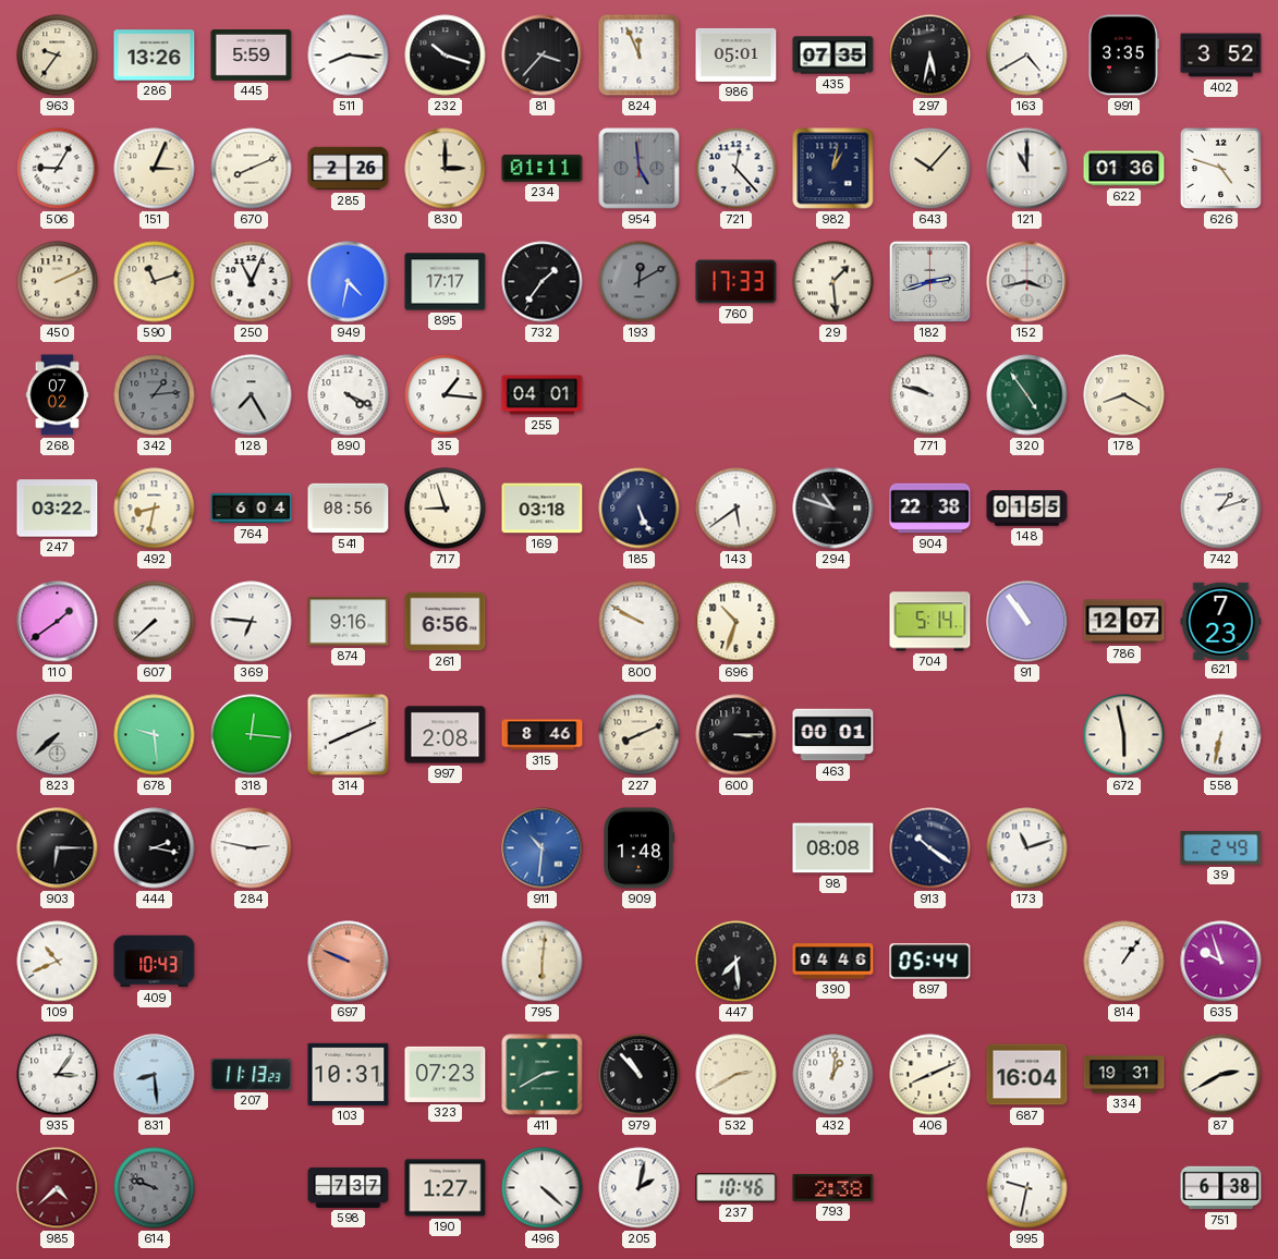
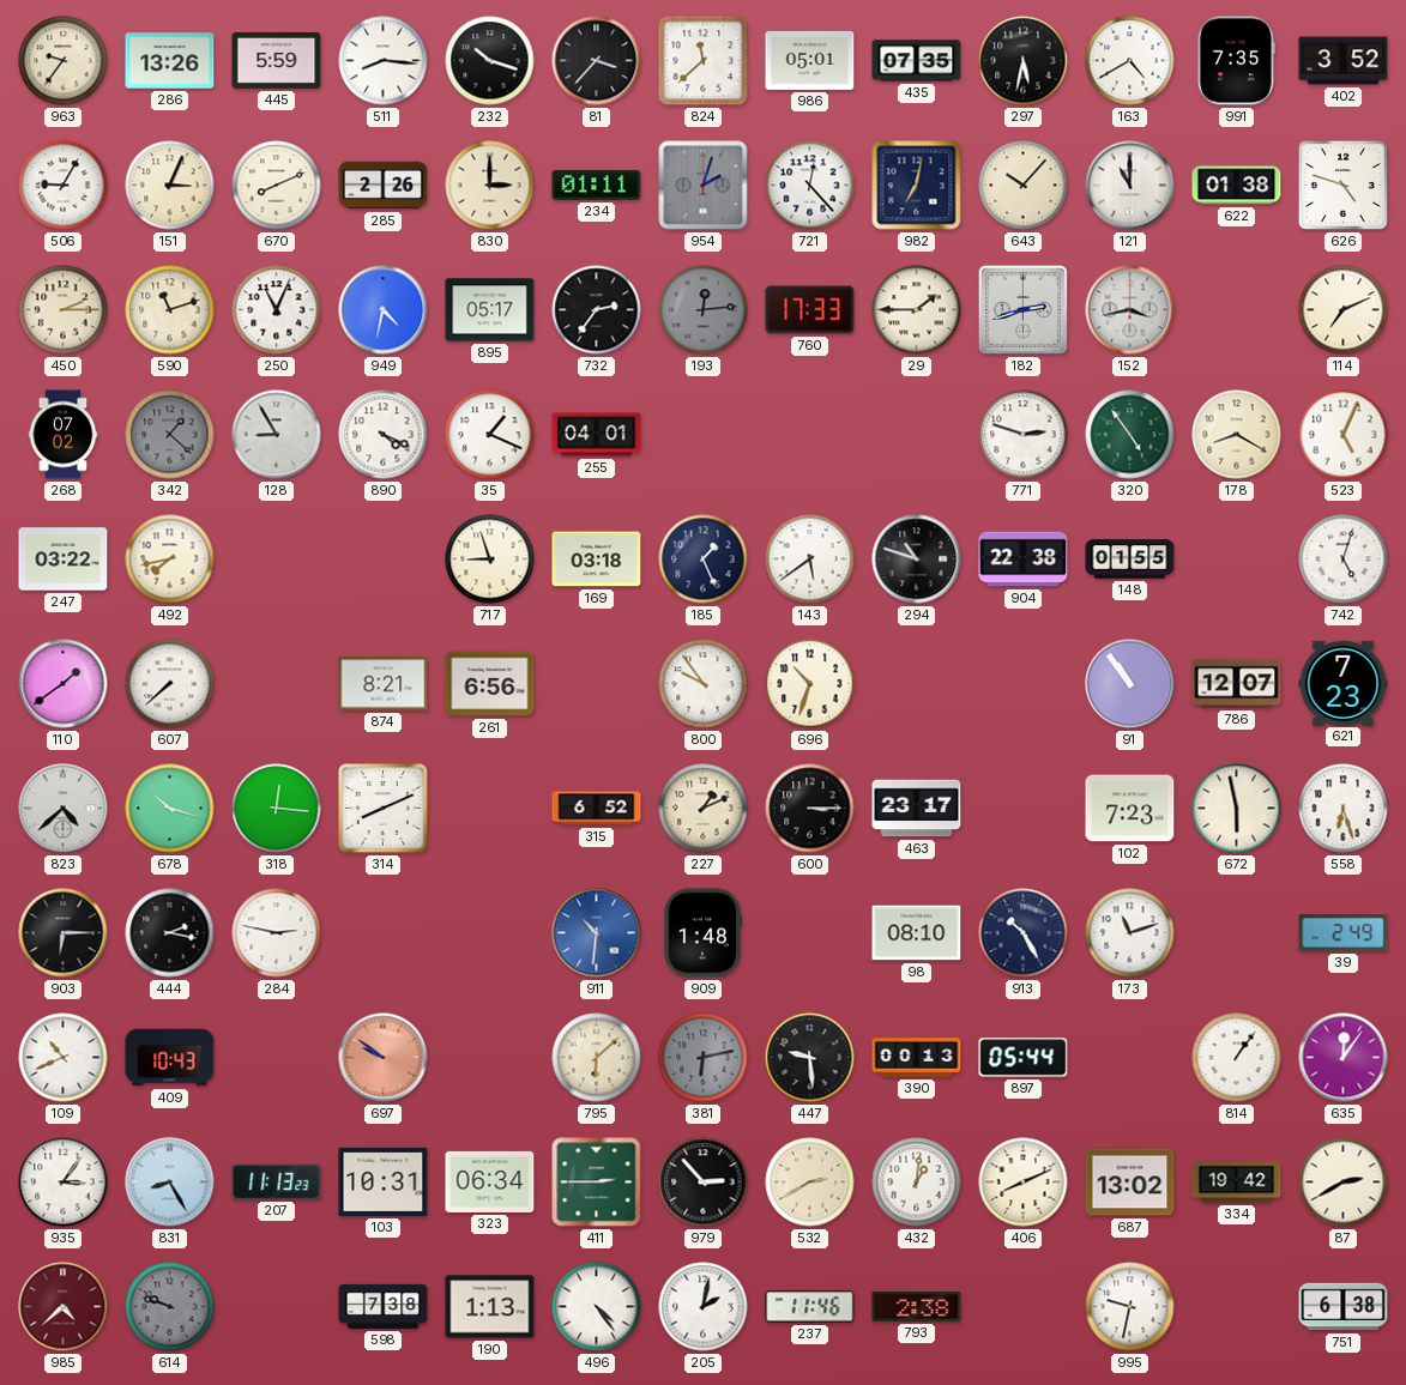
824: 11:56 -> 11:38
991: 3:35 -> 7:35
954: 4:59 -> 2:03
982: 1:02 -> 7:02
622: 01:36 -> 01:38
450: 2:11 -> 2:15
895: 17:17 -> 05:17
732: 1:36 -> 2:36
193: 12:10 -> 12:14
29: 1:29 -> 1:45
114: none -> 7:11
342: 1:14 -> 1:22
128: 7:25 -> 8:55
35: 1:16 -> 1:19
771: 9:48 -> 2:48
523: none -> 5:04
492: 8:32 -> 7:43
764: 6:04 -> none
541: 08:56 -> none
185: 5:26 -> 1:26
742: 1:12 -> 5:03
369: 6:46 -> none
874: 9:16 -> 8:21
800: 9:50 -> 9:54
704: 5:14 -> none
823: 7:38 -> 4:38
678: 9:29 -> 10:18
997: 2:08 -> none
315: 8:46 -> 6:52
227: 8:11 -> 1:11
463: 00:01 -> 23:17
102: none -> 7:23
558: 6:32 -> 6:27
98: 08:08 -> 08:10
913: 10:21 -> 10:25
697: 9:49 -> 9:51
795: 6:01 -> 6:08
381: none -> 6:13
447: 7:29 -> 9:29
390: 04:46 -> 00:13
635: 9:57 -> 12:06
831: 8:29 -> 8:25
323: 07:23 -> 06:34
411: 2:40 -> 2:45
979: 10:53 -> 2:53
687: 16:04 -> 13:02
334: 19:31 -> 19:42
598: 7:37 -> 7:38
190: 1:27 -> 1:13
496: 4:22 -> 4:24
237: 10:46 -> 11:46
